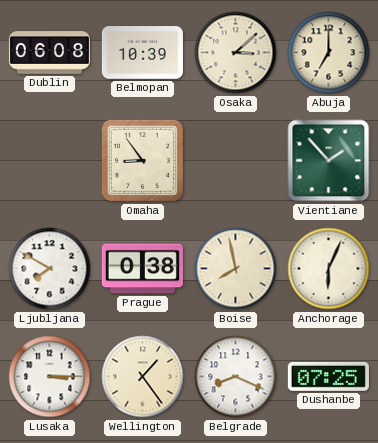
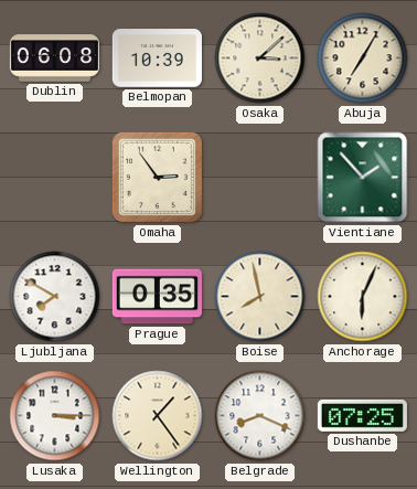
Abuja: 7:00 -> 7:05
Omaha: 8:54 -> 2:54
Prague: 0:38 -> 0:35
